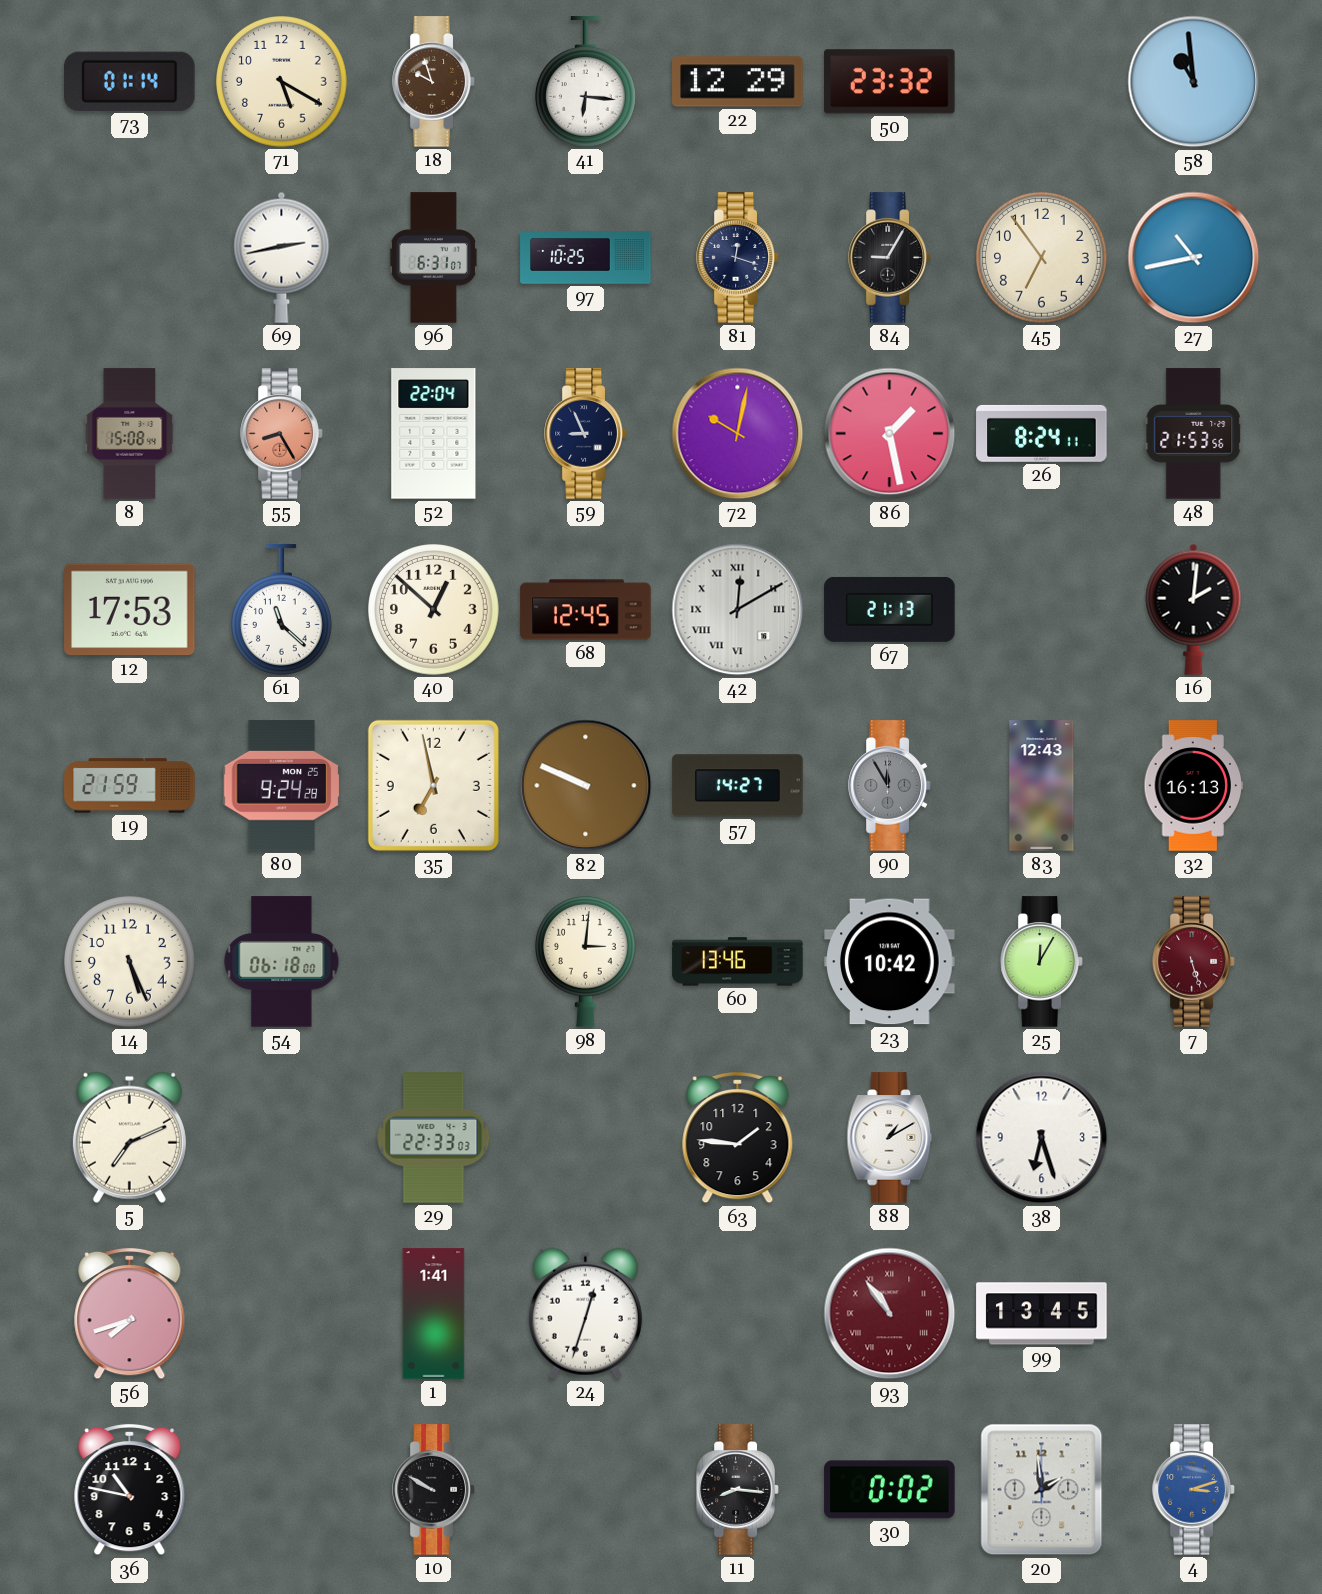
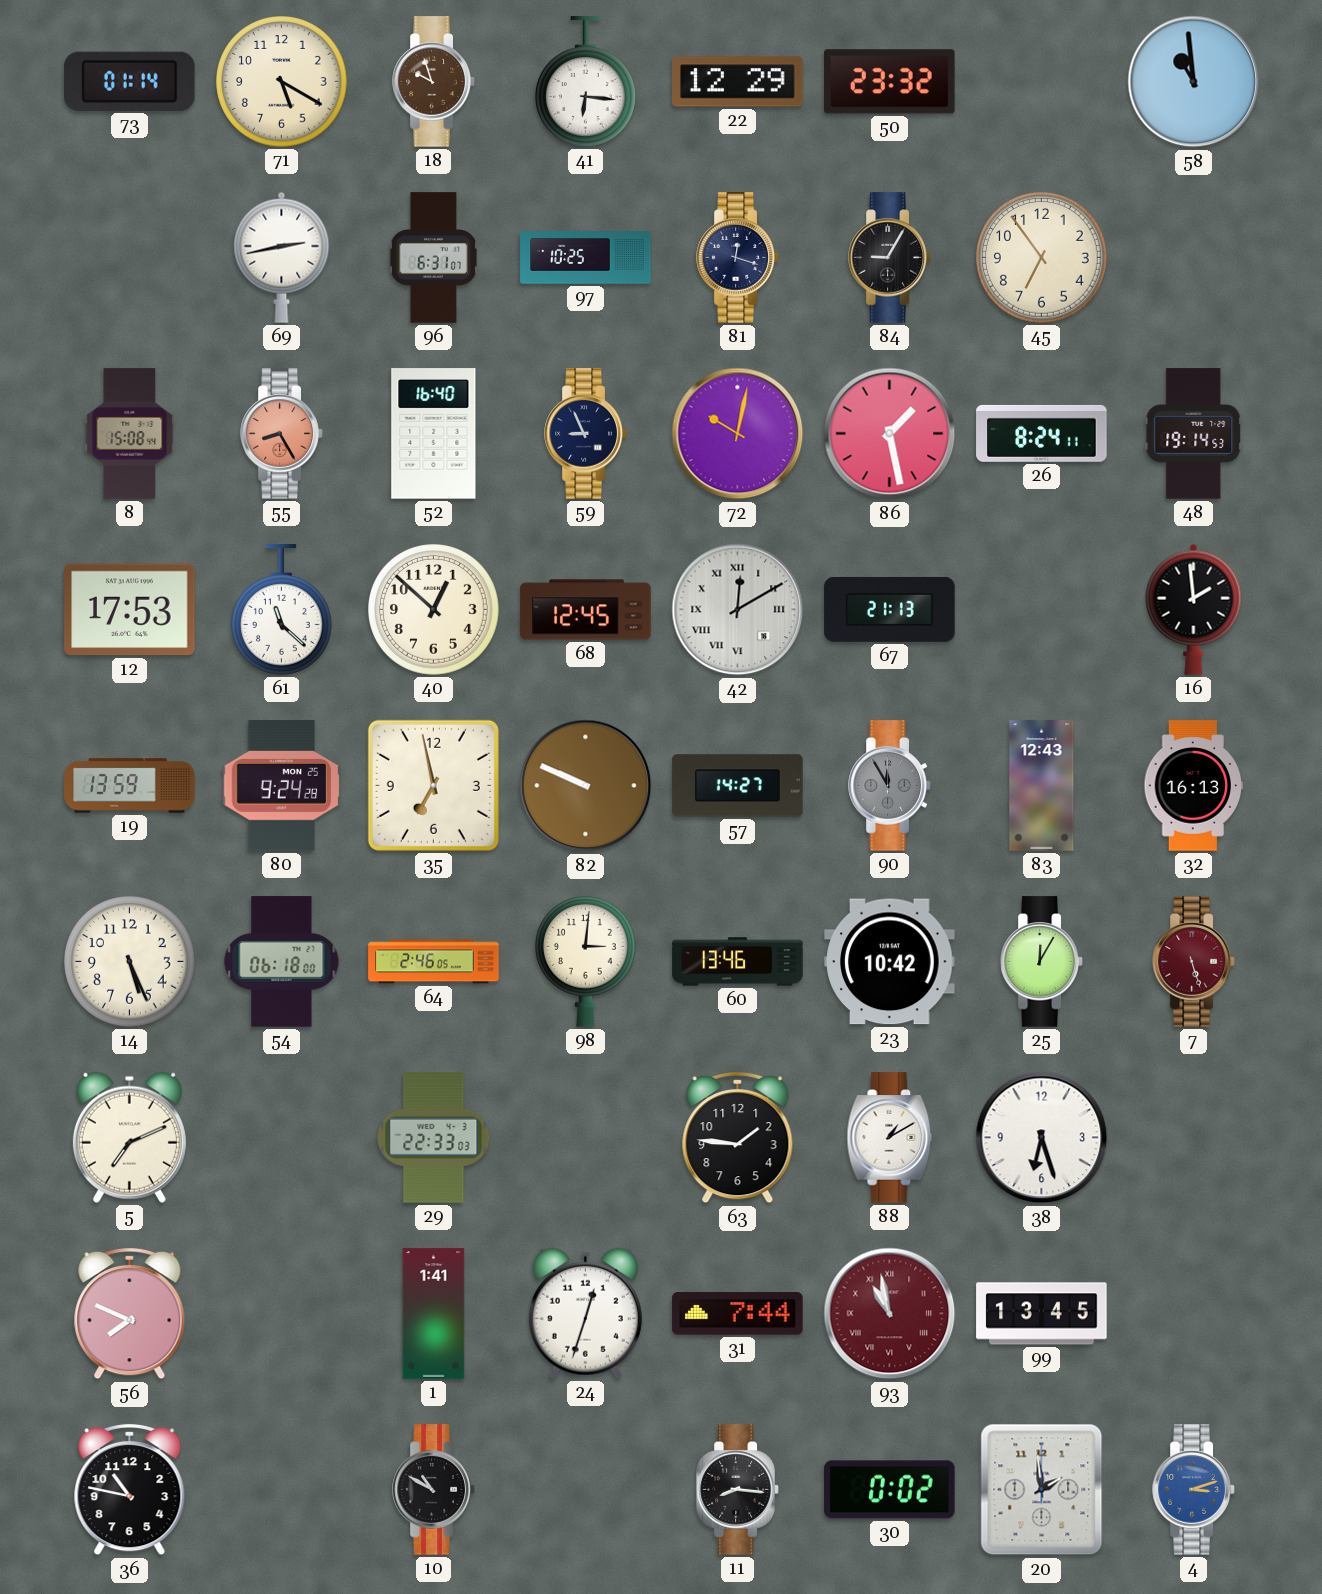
27: 10:43 -> none
52: 22:04 -> 16:40
48: 21:53 -> 19:14
16: 2:01 -> 1:59
19: 21:59 -> 13:59
64: none -> 2:46
56: 7:42 -> 7:49
31: none -> 7:44
93: 10:54 -> 10:58
10: 9:50 -> 10:50
